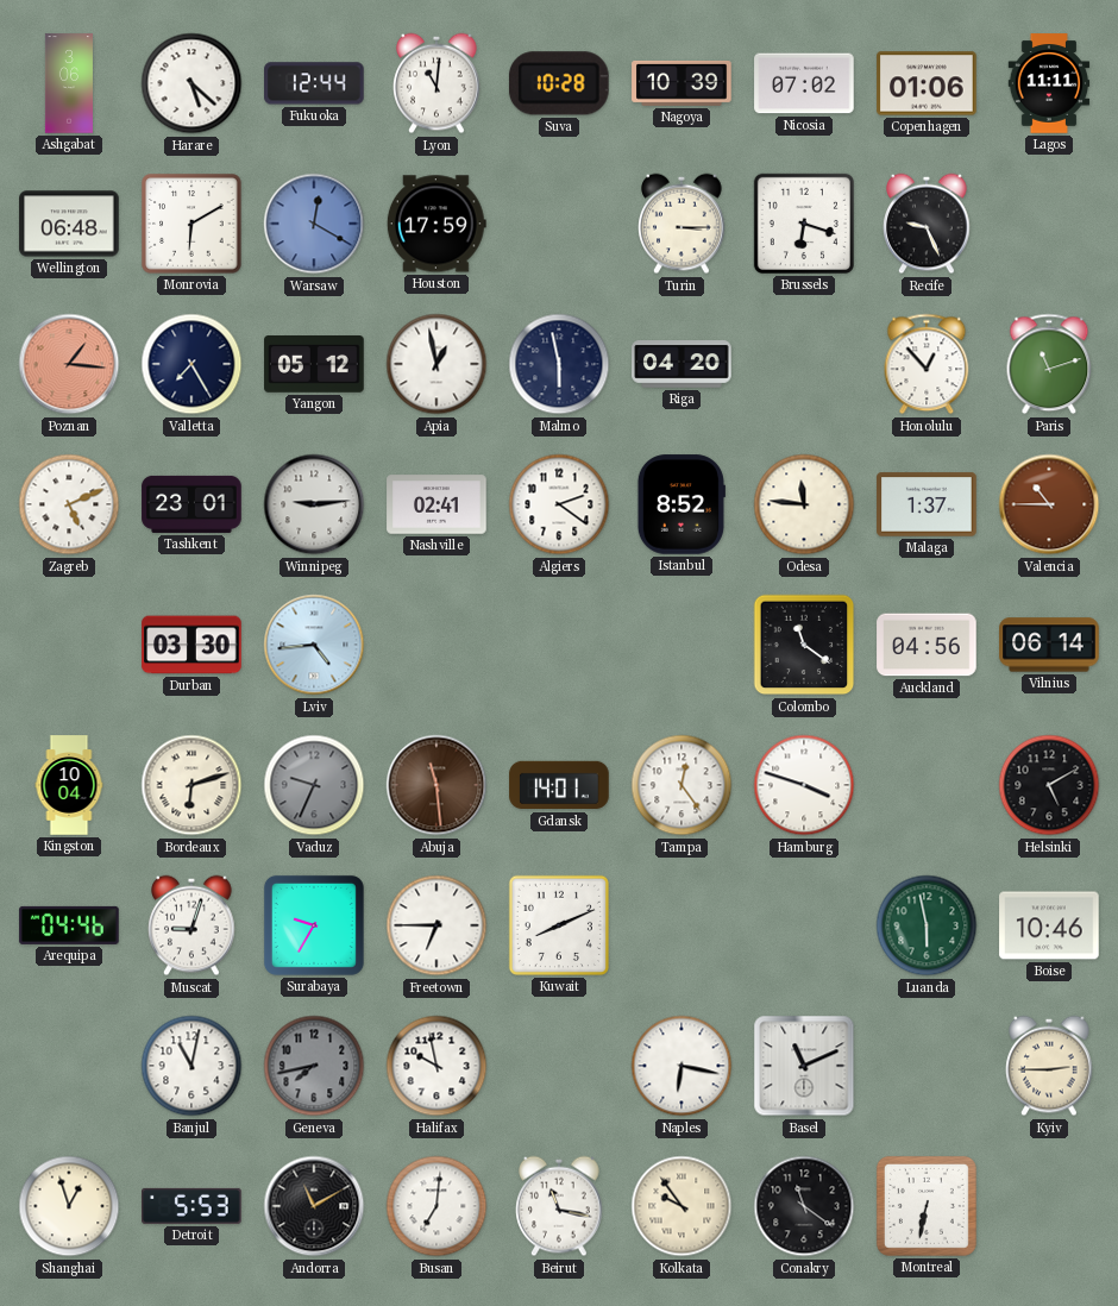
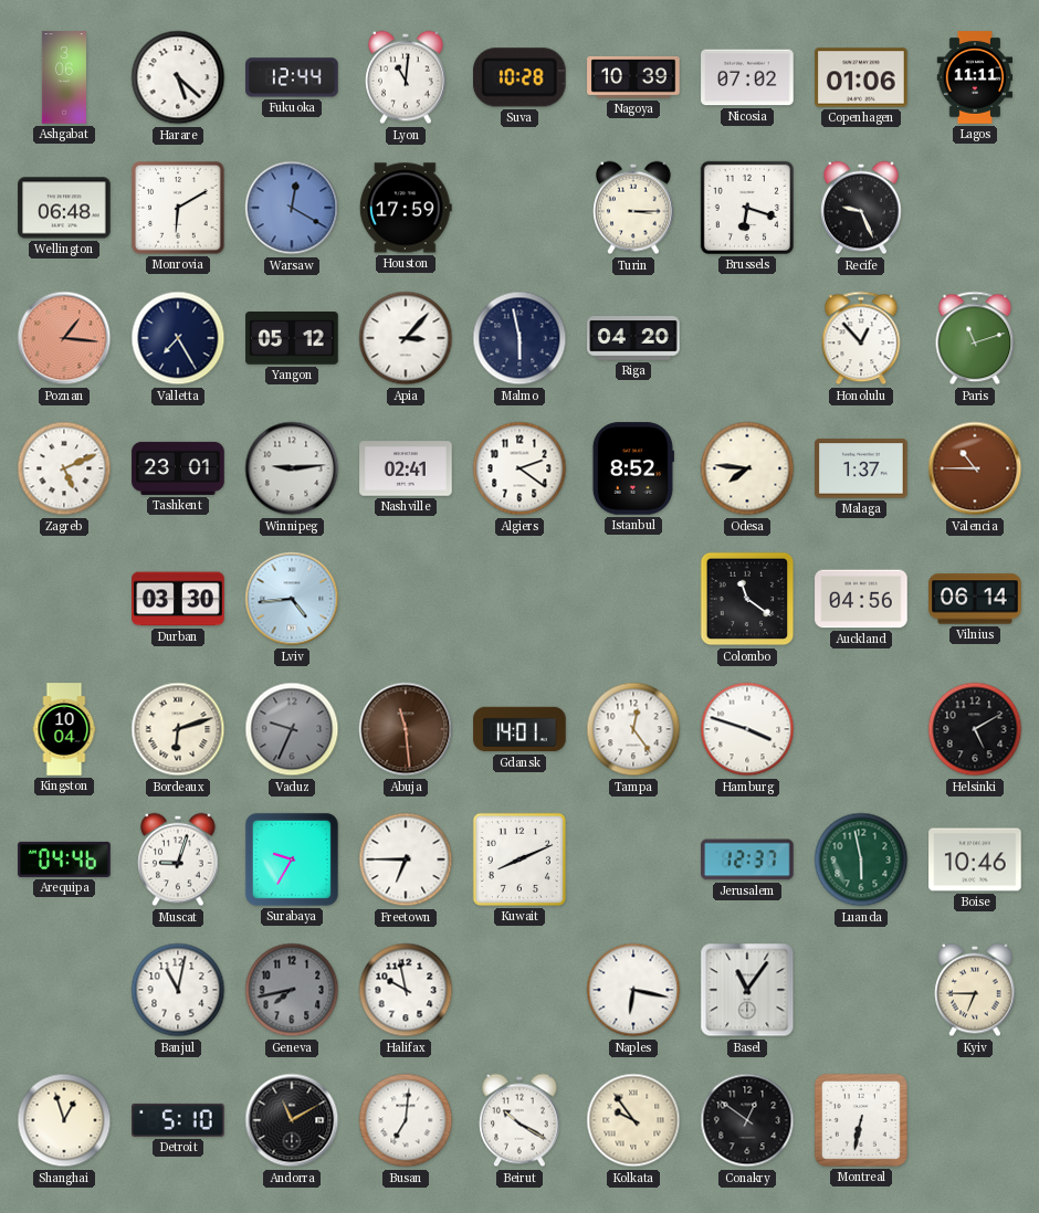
Apia: 12:58 -> 3:07
Odesa: 11:46 -> 7:46
Jerusalem: none -> 12:37
Basel: 11:11 -> 11:06
Kyiv: 2:45 -> 6:45
Detroit: 5:53 -> 5:10
Beirut: 11:17 -> 10:20
Conakry: 11:21 -> 12:51
